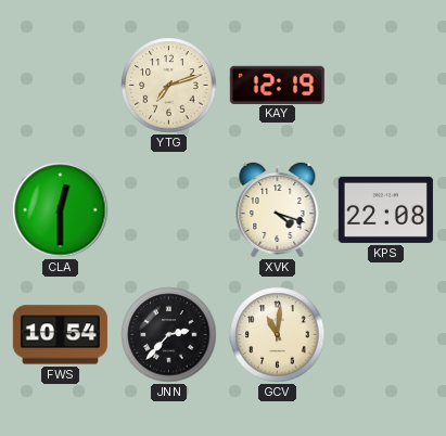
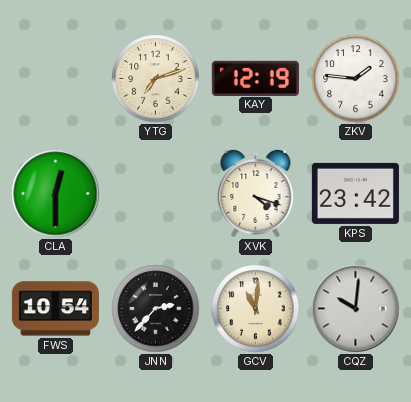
ZKV: none -> 1:46
KPS: 22:08 -> 23:42
CQZ: none -> 10:01
